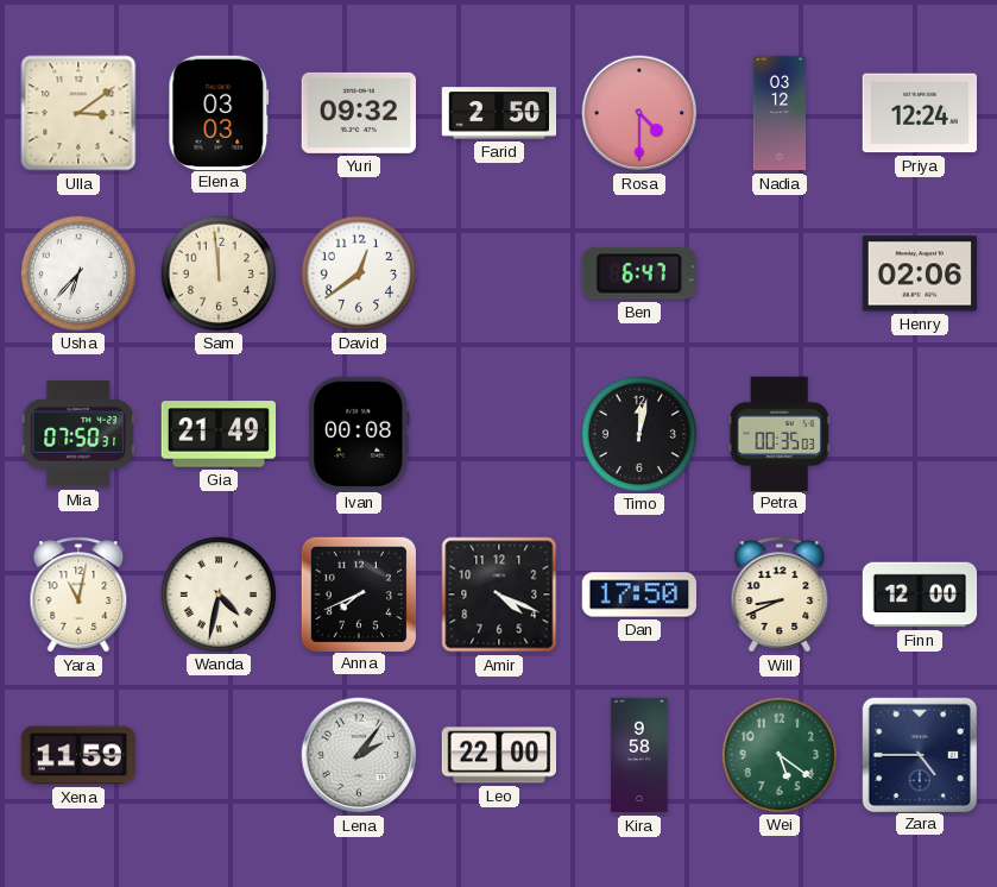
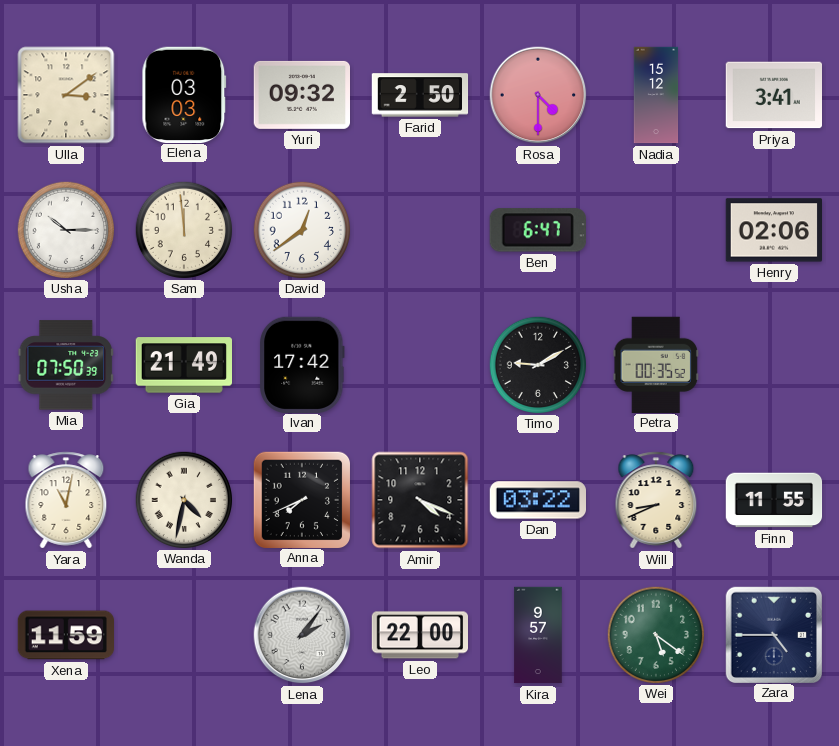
Nadia: 03:12 -> 15:12
Priya: 12:24 -> 3:41
Usha: 6:37 -> 10:15
Mia: 07:50:31 -> 07:50:39
Ivan: 00:08 -> 17:42
Timo: 12:02 -> 9:10
Petra: 00:35:03 -> 00:35:52
Dan: 17:50 -> 03:22
Finn: 12:00 -> 11:55
Kira: 9:58 -> 9:57
